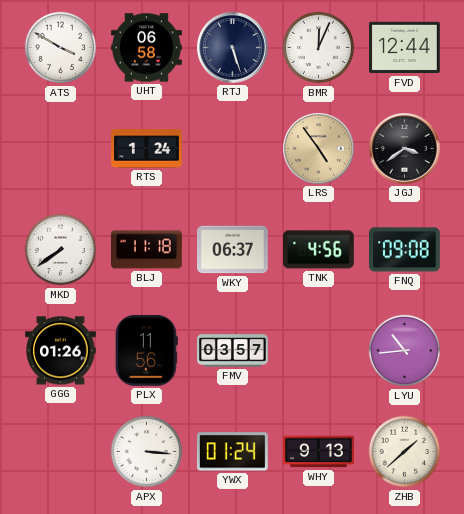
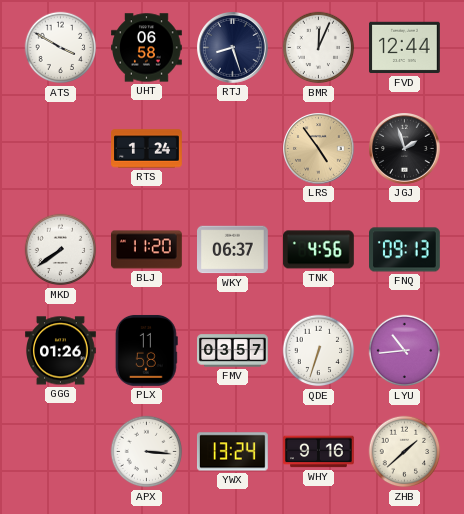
RTJ: 5:27 -> 8:27
JGJ: 3:39 -> 1:57
BLJ: 11:18 -> 11:20
FNQ: 09:08 -> 09:13
PLX: 11:56 -> 11:58
QDE: none -> 6:33
YWX: 01:24 -> 13:24
WHY: 9:13 -> 9:16
